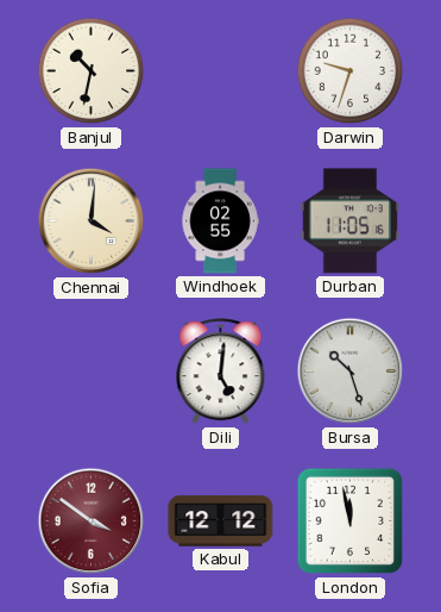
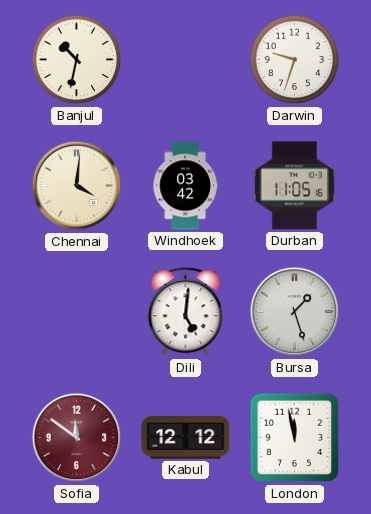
Windhoek: 02:55 -> 03:42
Bursa: 10:27 -> 1:27
Sofia: 3:51 -> 11:51
